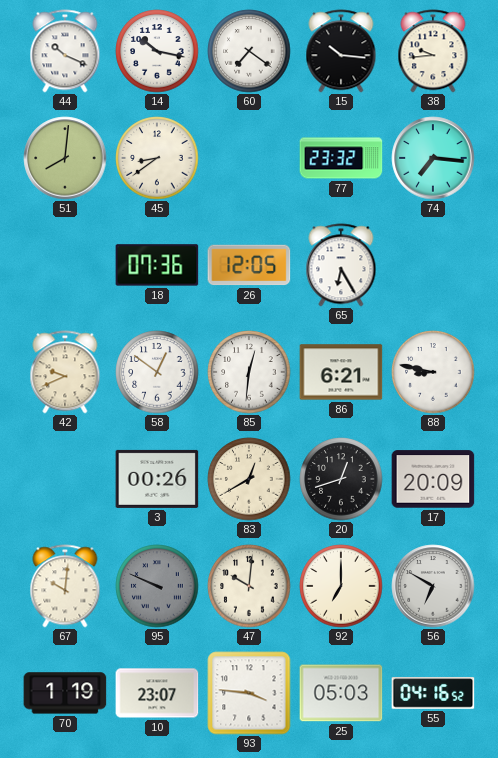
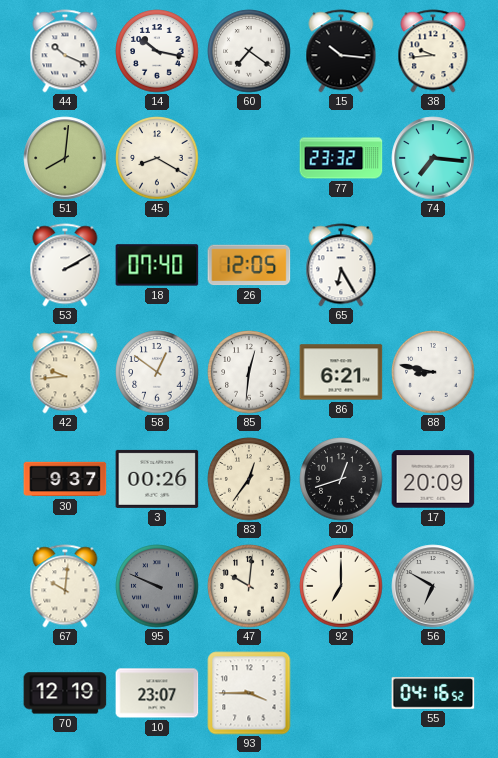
45: 8:39 -> 8:20
53: none -> 2:10
18: 07:36 -> 07:40
42: 9:41 -> 9:44
30: none -> 9:37
83: 12:40 -> 12:36
70: 1:19 -> 12:19
93: 3:46 -> 3:45
25: 05:03 -> none
